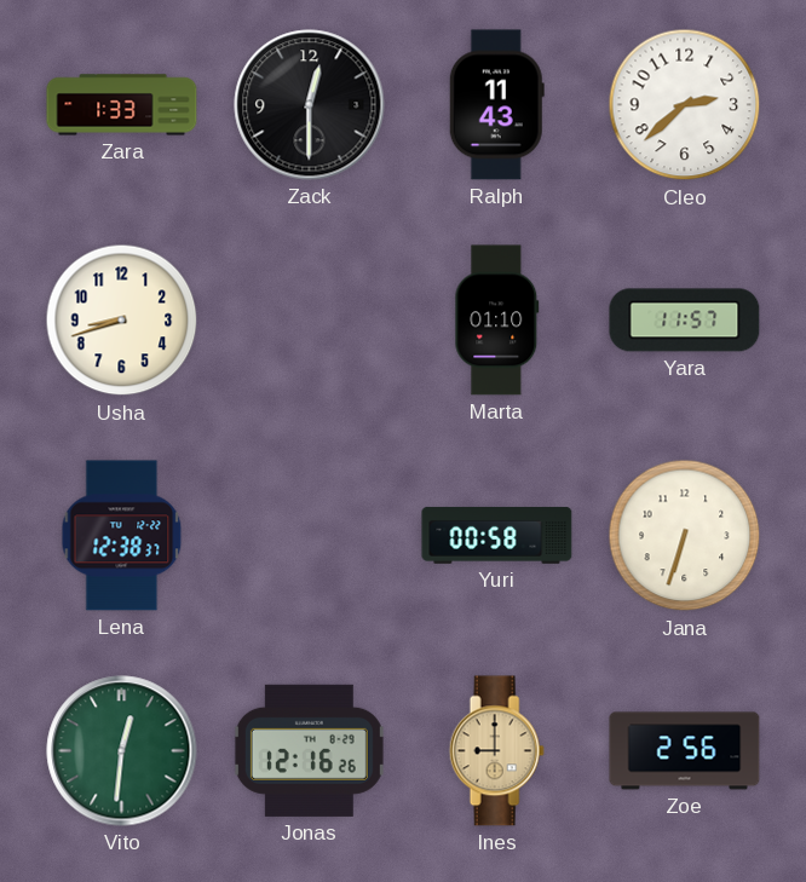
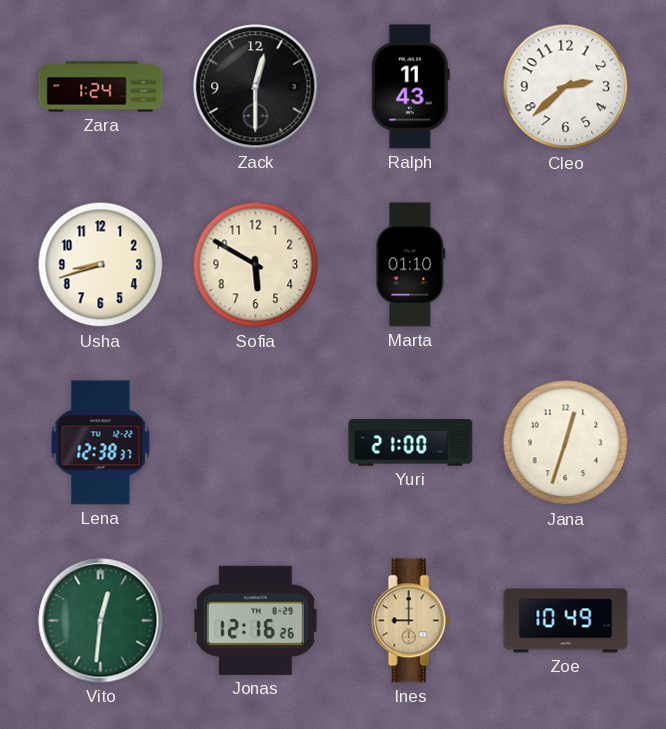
Zara: 1:33 -> 1:24
Sofia: none -> 5:50
Yara: 11:57 -> none
Yuri: 00:58 -> 21:00
Jana: 6:33 -> 12:33
Zoe: 2:56 -> 10:49
